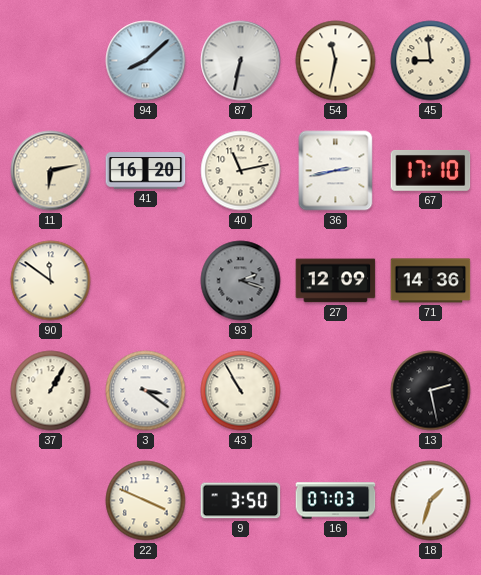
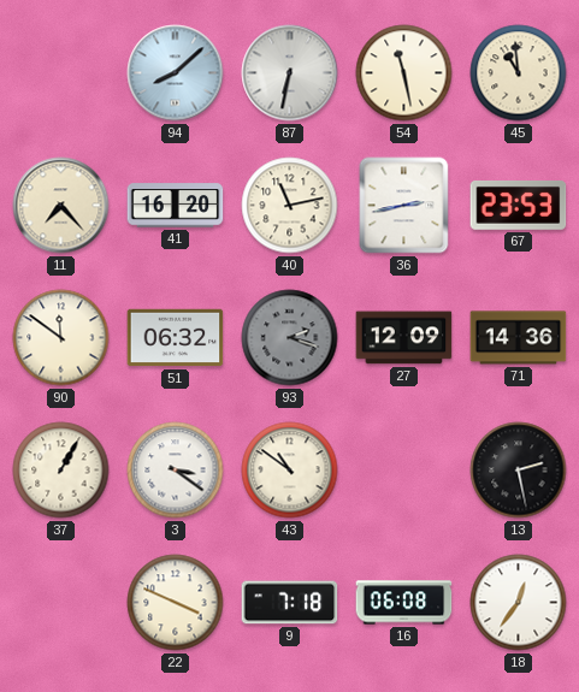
54: 11:32 -> 11:28
45: 8:59 -> 10:59
11: 6:13 -> 7:23
67: 17:10 -> 23:53
51: none -> 06:32
43: 10:55 -> 10:51
9: 3:50 -> 7:18
16: 07:03 -> 06:08
18: 1:33 -> 12:36
